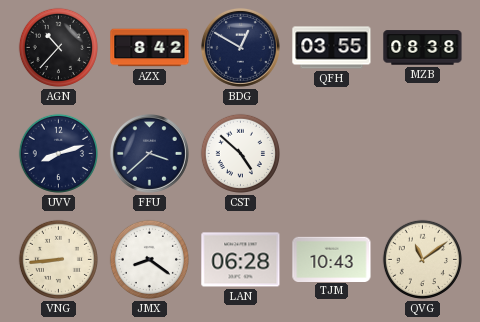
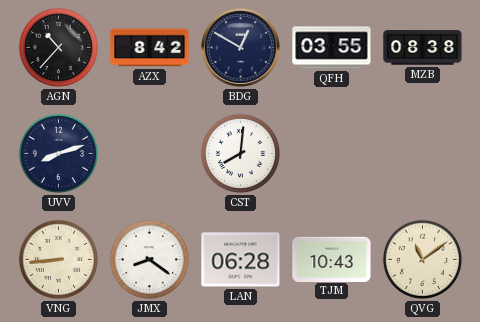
FFU: 3:38 -> none
CST: 4:52 -> 8:01
